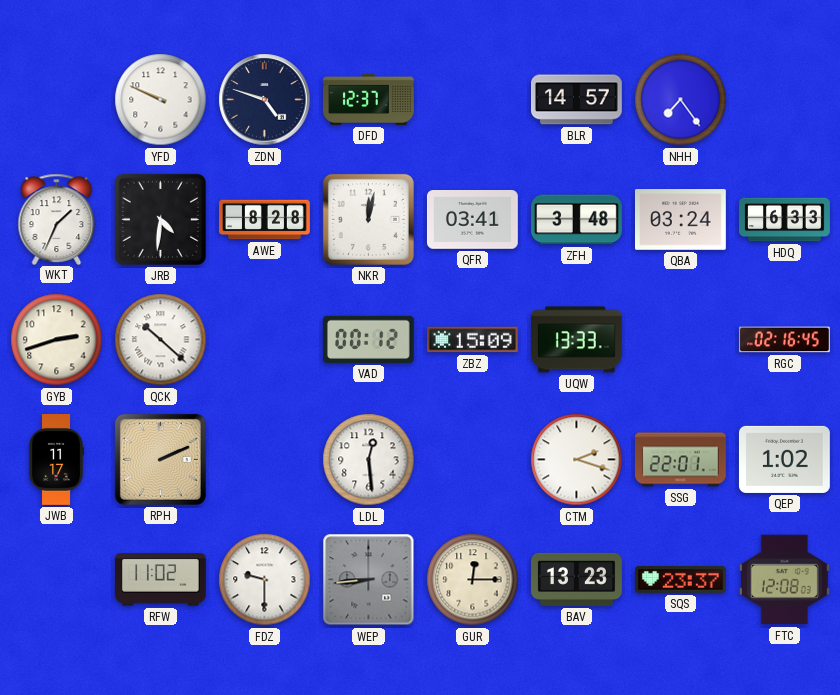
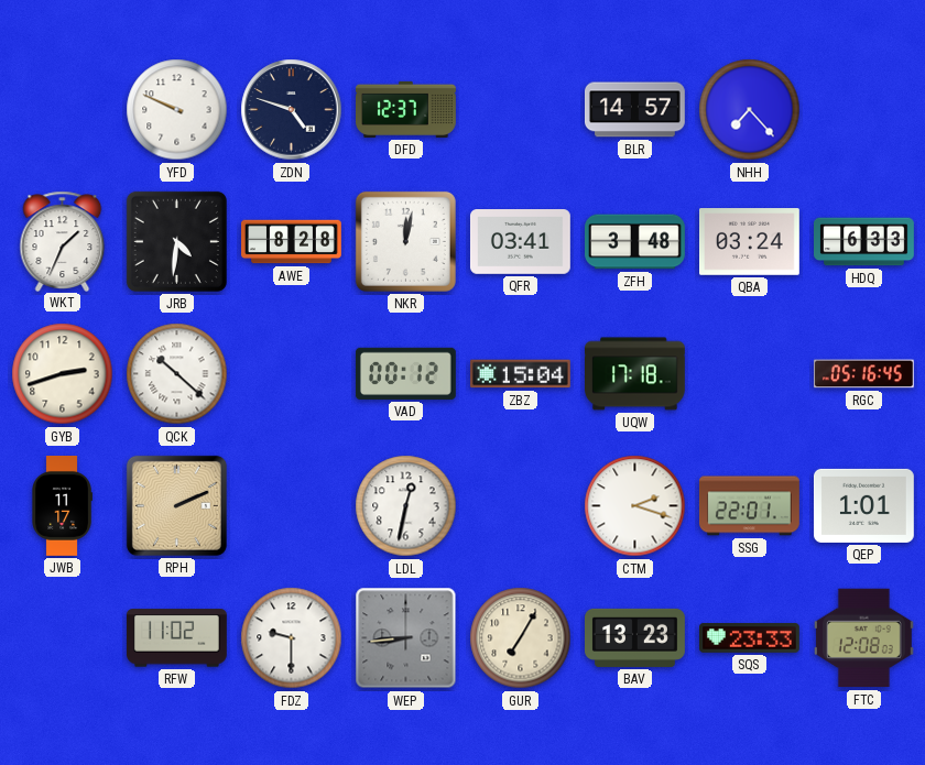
NHH: 7:24 -> 7:23
ZBZ: 15:09 -> 15:04
UQW: 13:33 -> 17:18
RGC: 02:16 -> 05:16
LDL: 12:29 -> 12:32
QEP: 1:02 -> 1:01
GUR: 12:15 -> 7:05
SQS: 23:37 -> 23:33
